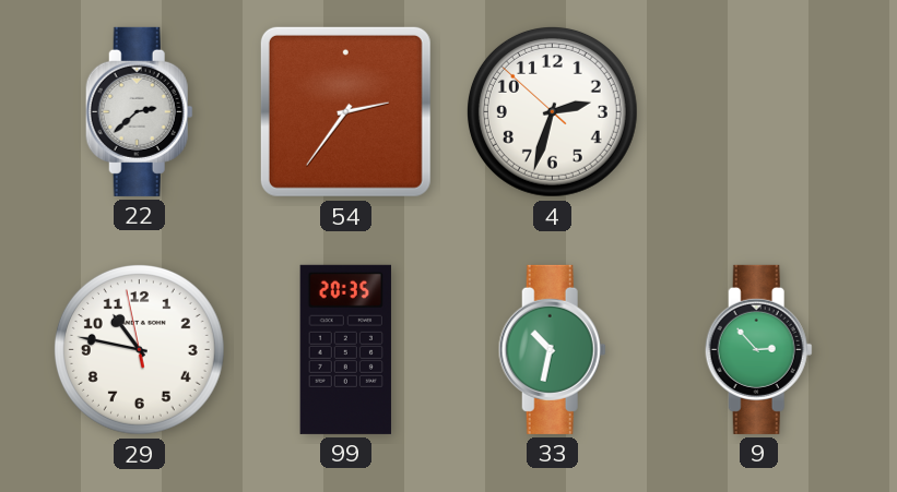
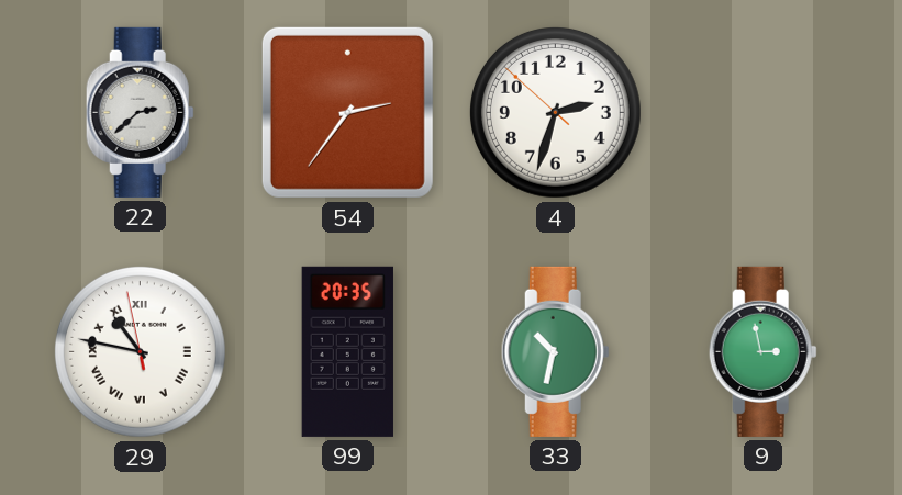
29 numerals: Arabic -> Roman
9: 2:53 -> 2:58
